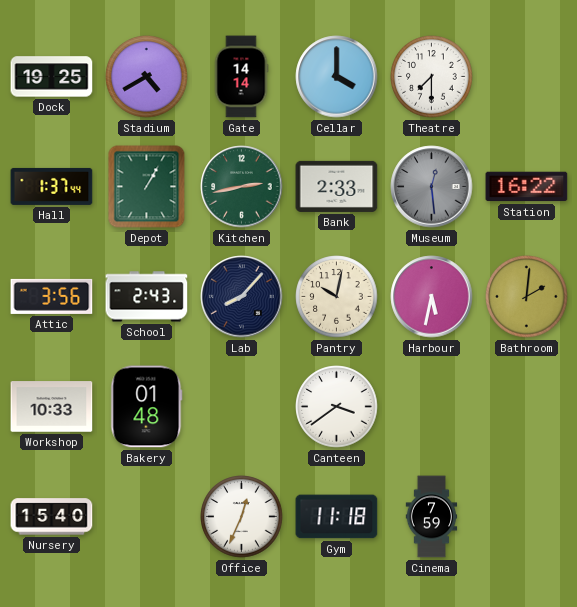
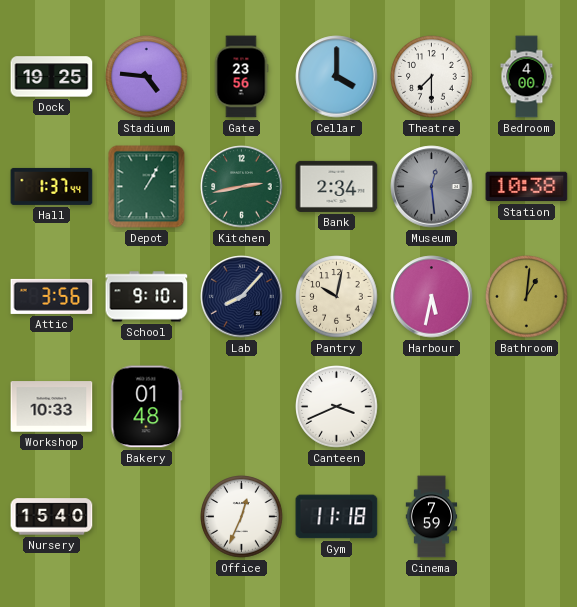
Stadium: 4:40 -> 4:46
Gate: 14:14 -> 23:56
Bedroom: none -> 4:00
Bank: 2:33 -> 2:34
Station: 16:22 -> 10:38
School: 2:43 -> 9:10
Bathroom: 2:01 -> 1:01
Canteen: 3:39 -> 3:41
